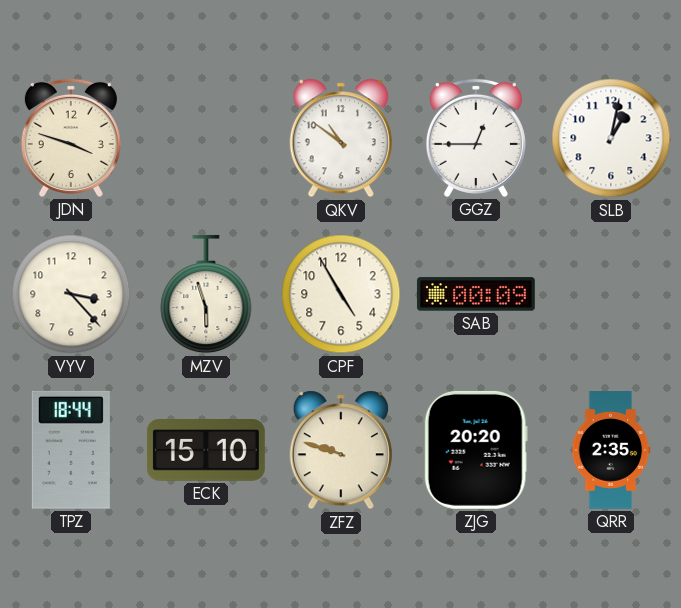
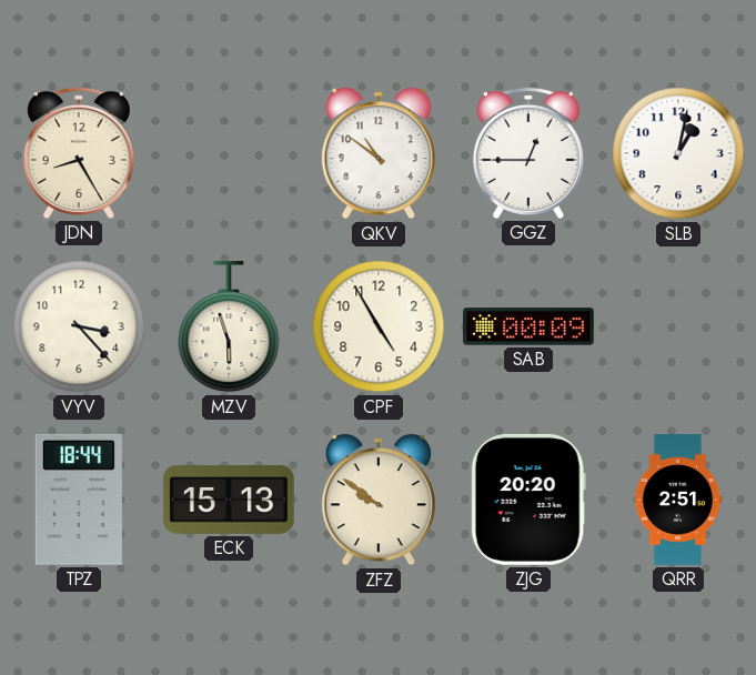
JDN: 3:48 -> 8:25
ECK: 15:10 -> 15:13
ZFZ: 9:48 -> 9:51
QRR: 2:35 -> 2:51
